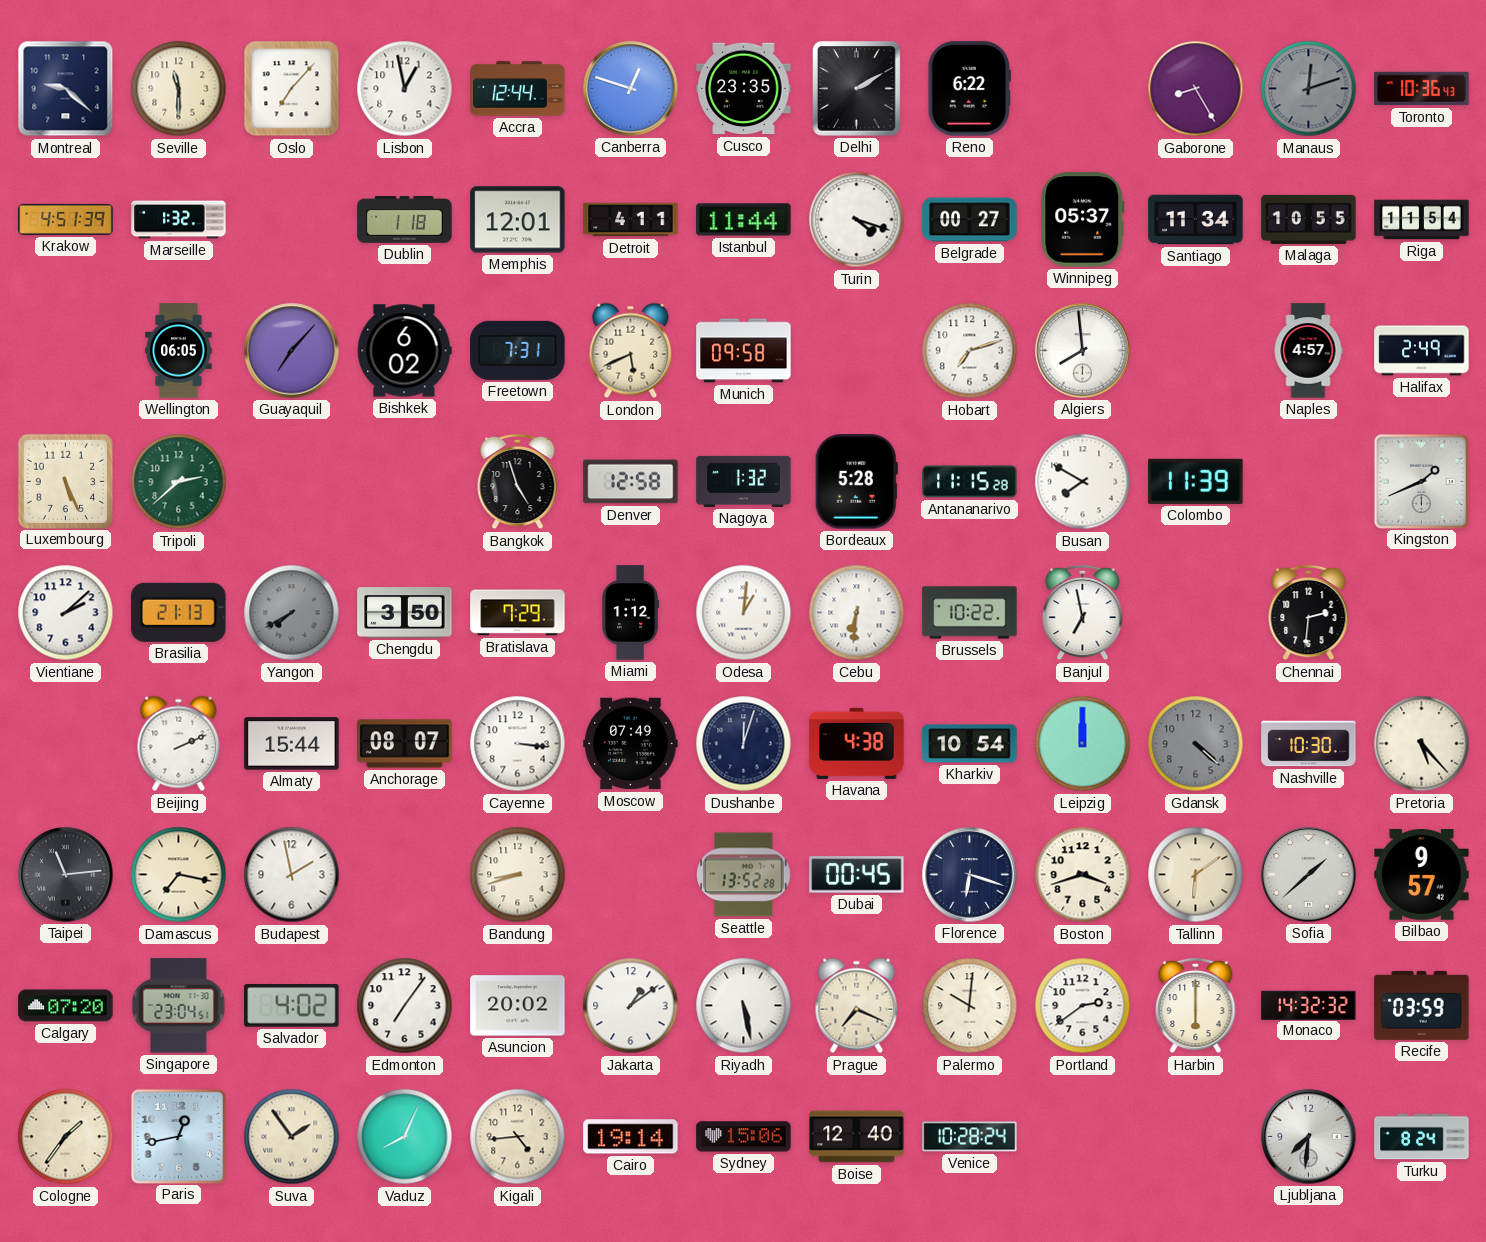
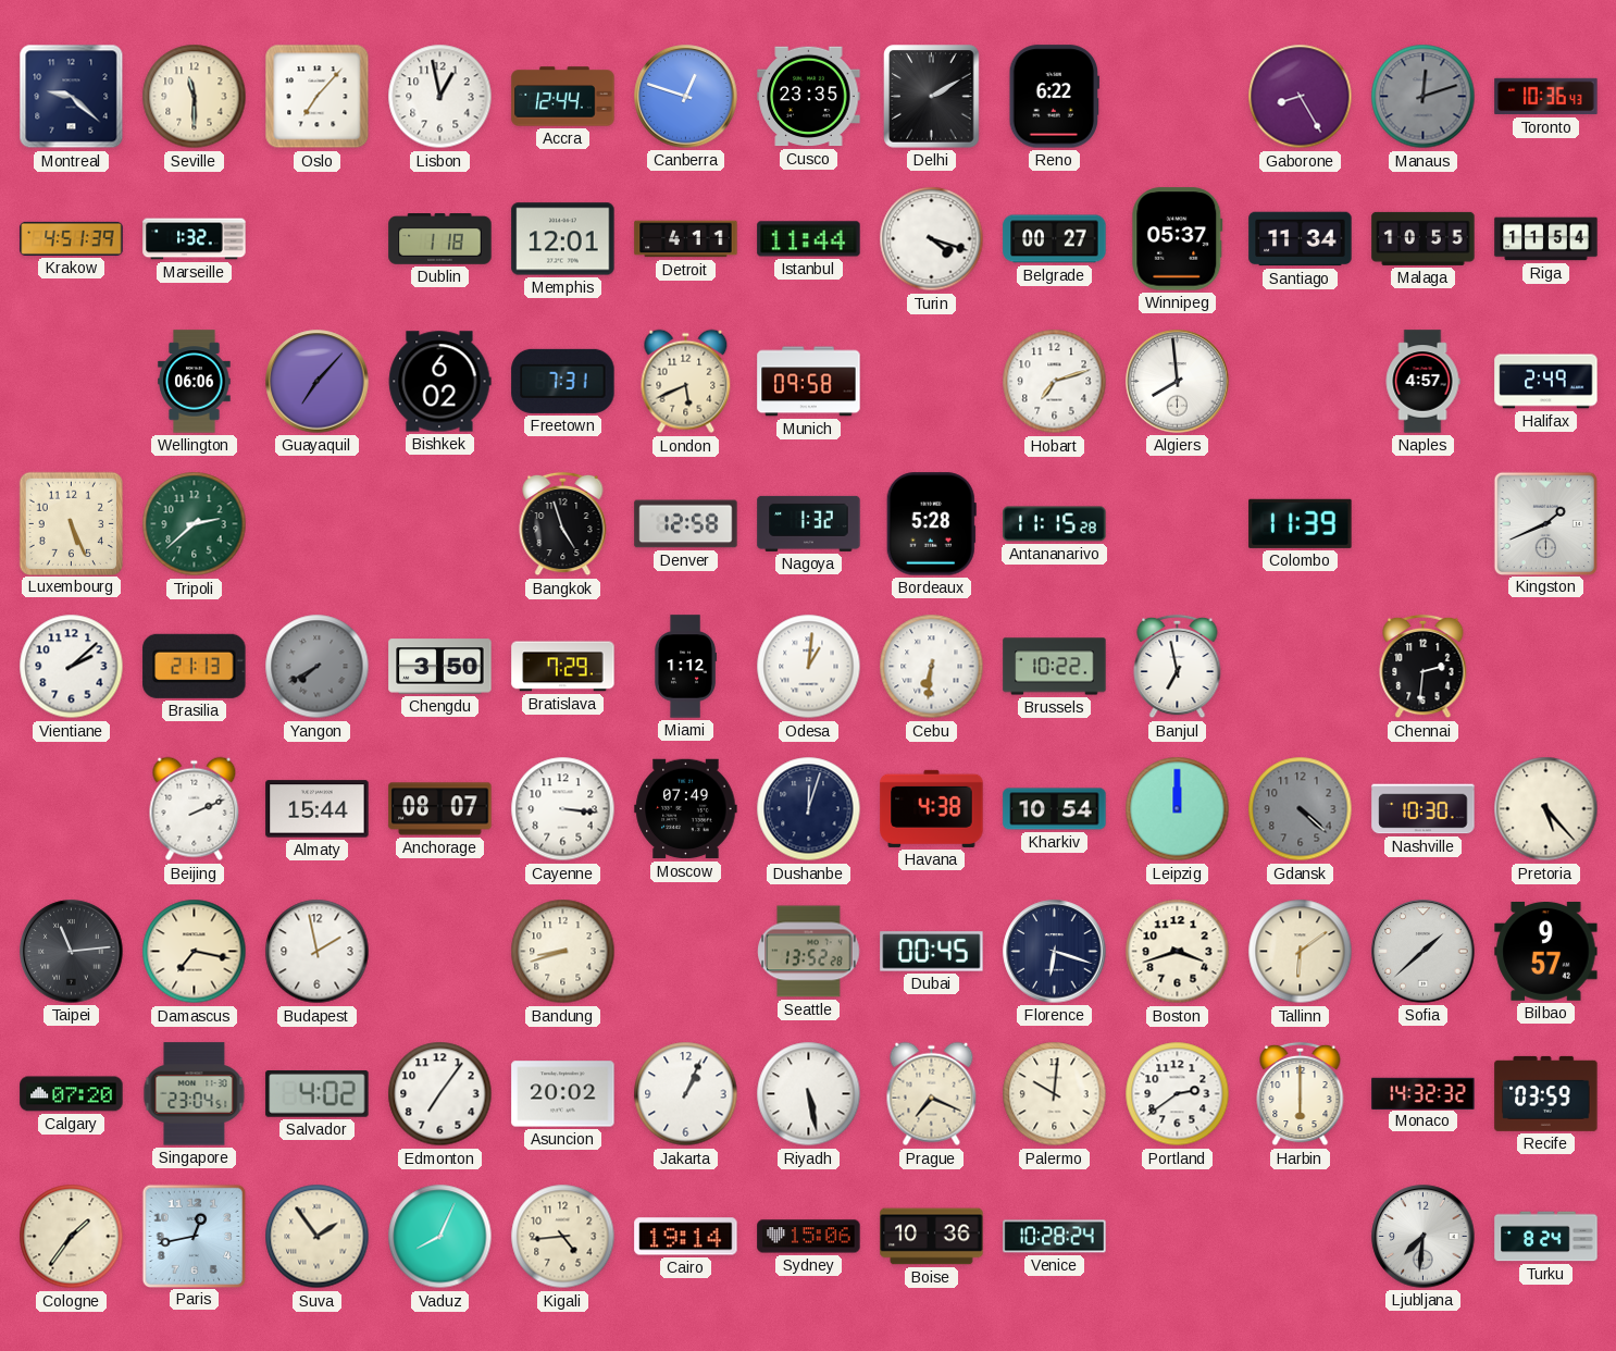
Wellington: 06:05 -> 06:06
Busan: 7:50 -> none
Jakarta: 1:09 -> 1:04
Boise: 12:40 -> 10:36
